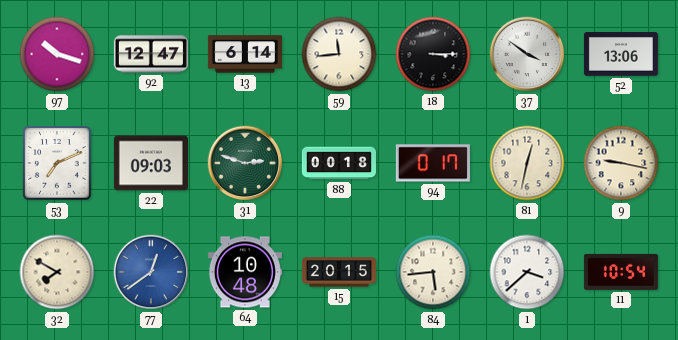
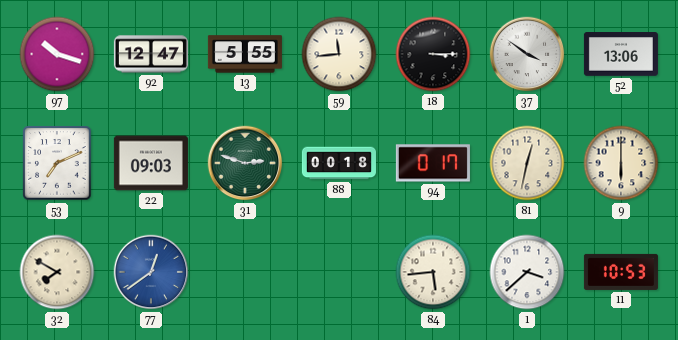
13: 6:14 -> 5:55
9: 9:17 -> 6:00
64: 10:48 -> none
15: 20:15 -> none
11: 10:54 -> 10:53
